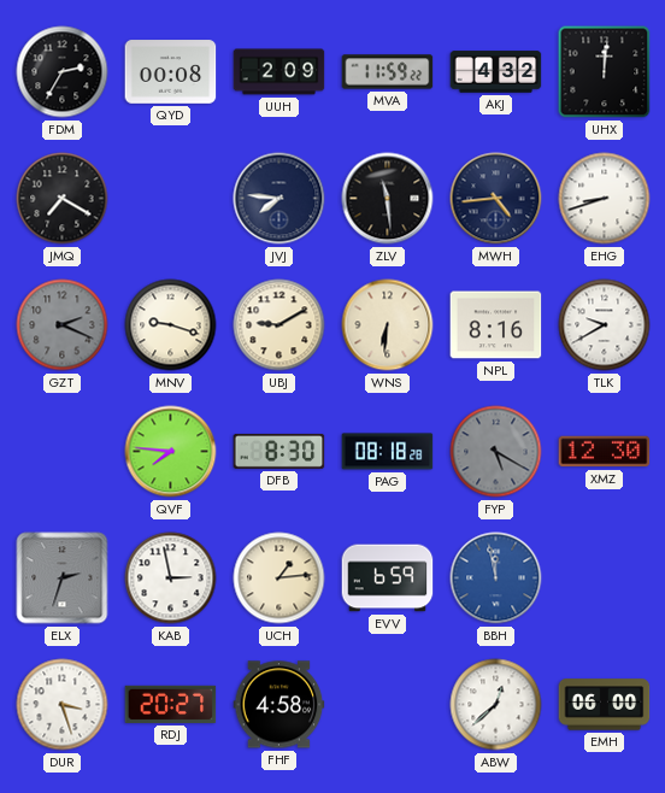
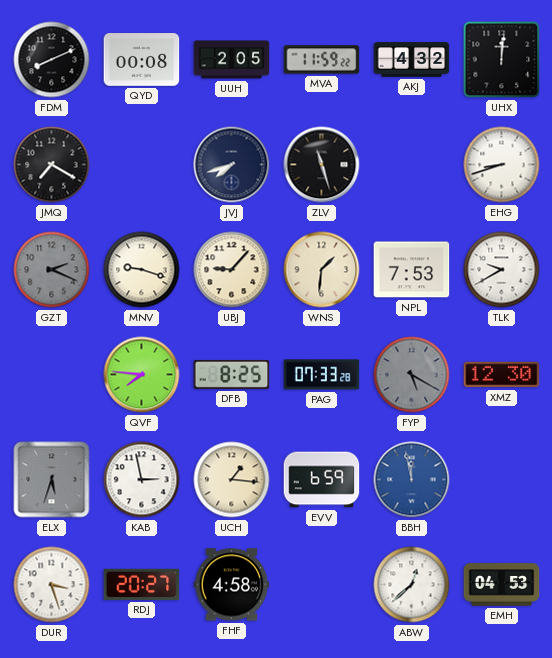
FDM: 2:35 -> 8:11
UUH: 2:09 -> 2:05
JVJ: 7:46 -> 7:42
ZLV: 11:29 -> 11:27
MWH: 4:44 -> none
UBJ: 9:10 -> 9:07
WNS: 6:31 -> 1:31
NPL: 8:16 -> 7:53
DFB: 8:30 -> 8:25
PAG: 08:18 -> 07:33
ELX: 2:33 -> 5:33
UCH: 1:14 -> 1:16
EMH: 06:00 -> 04:53
